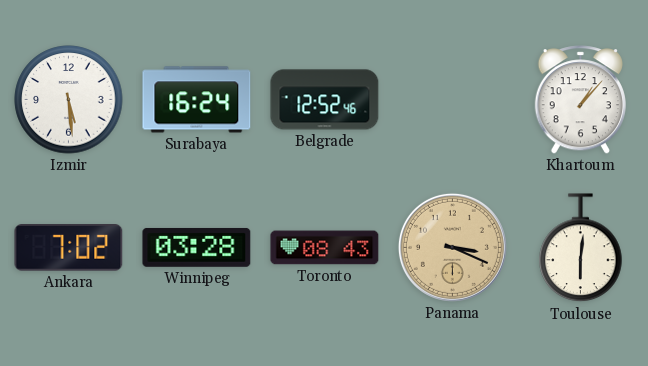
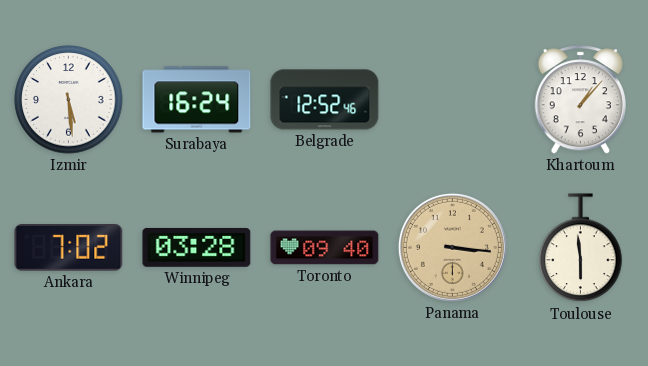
Toronto: 08:43 -> 09:40
Panama: 3:19 -> 3:16
Toulouse: 6:01 -> 5:59
